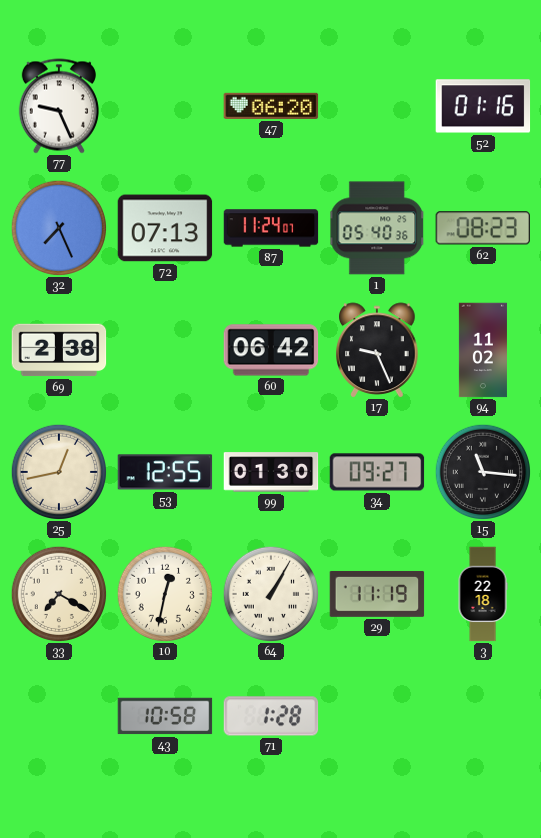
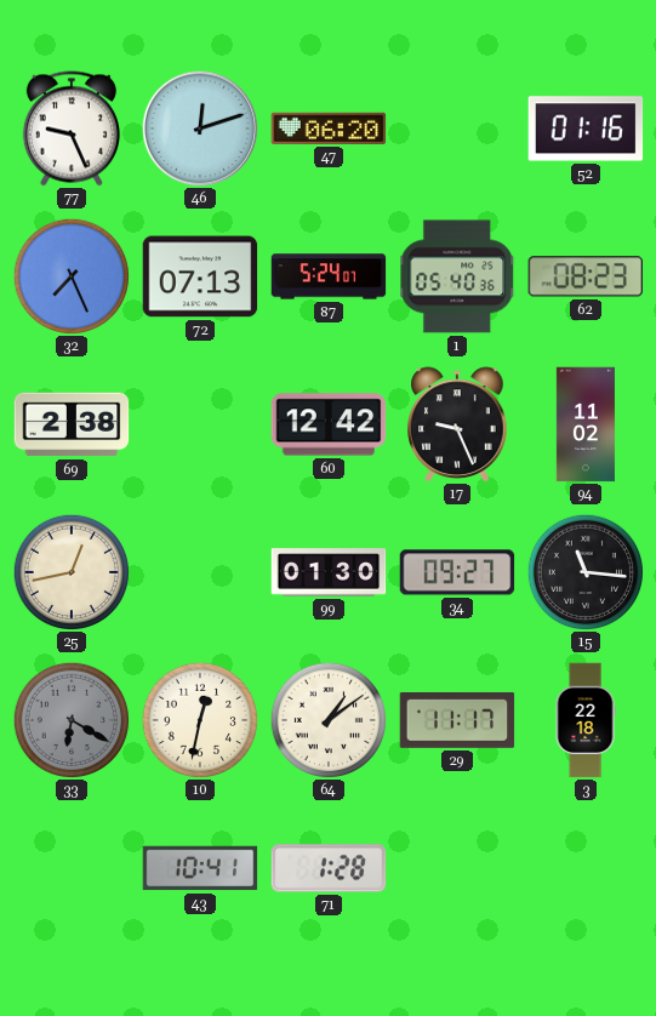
46: none -> 12:12
87: 11:24 -> 5:24
60: 06:42 -> 12:42
53: 12:55 -> none
33: 7:20 -> 6:20
33 dial: cream -> grey
64: 1:05 -> 1:09
29: 11:19 -> 11:17
43: 10:58 -> 10:41
